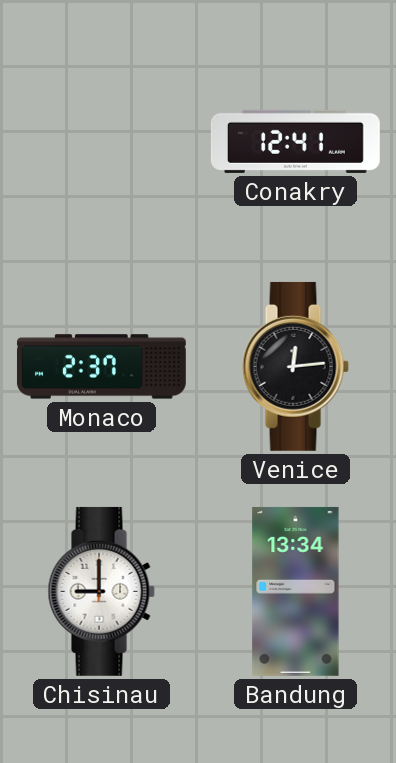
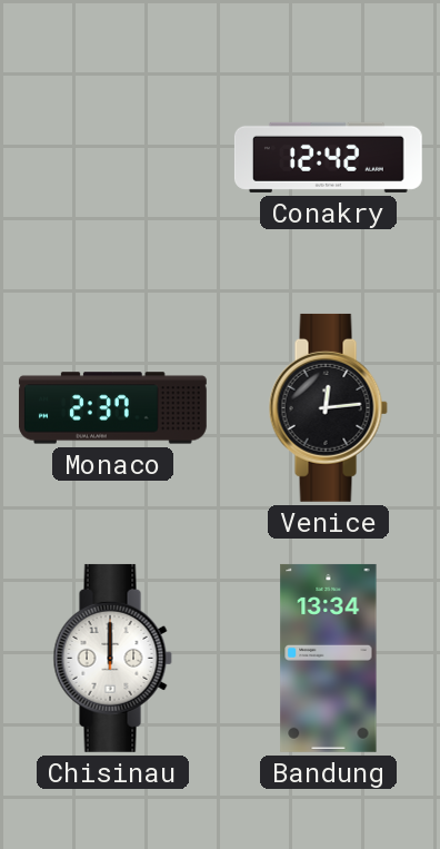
Conakry: 12:41 -> 12:42
Chisinau: 9:00 -> 12:00
